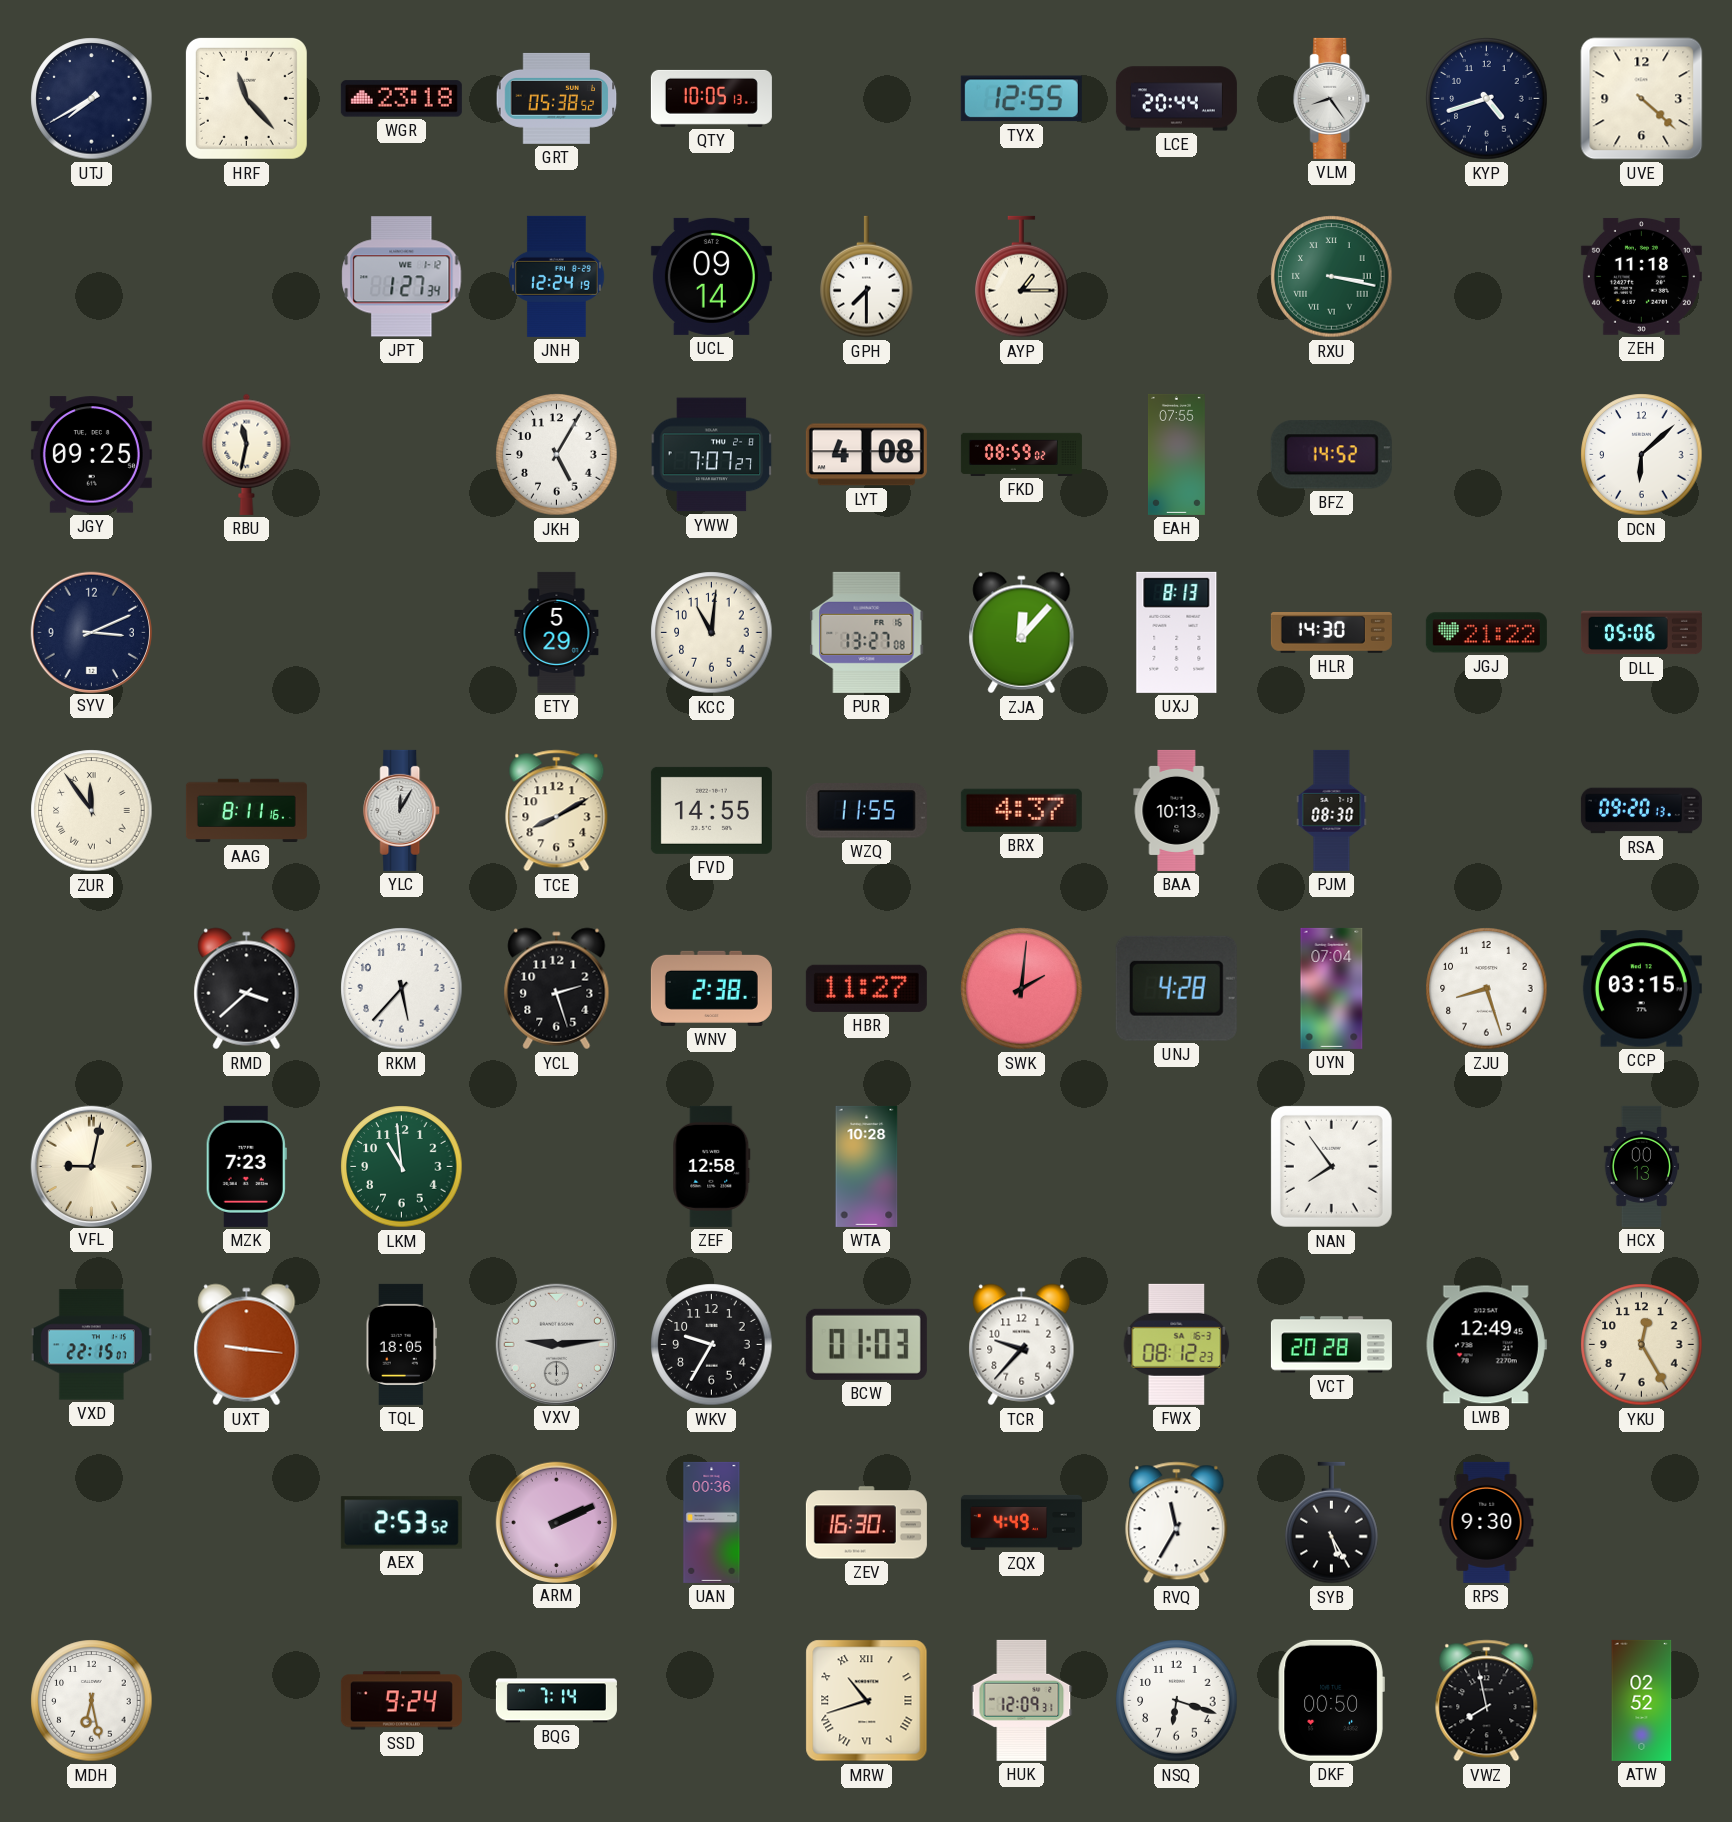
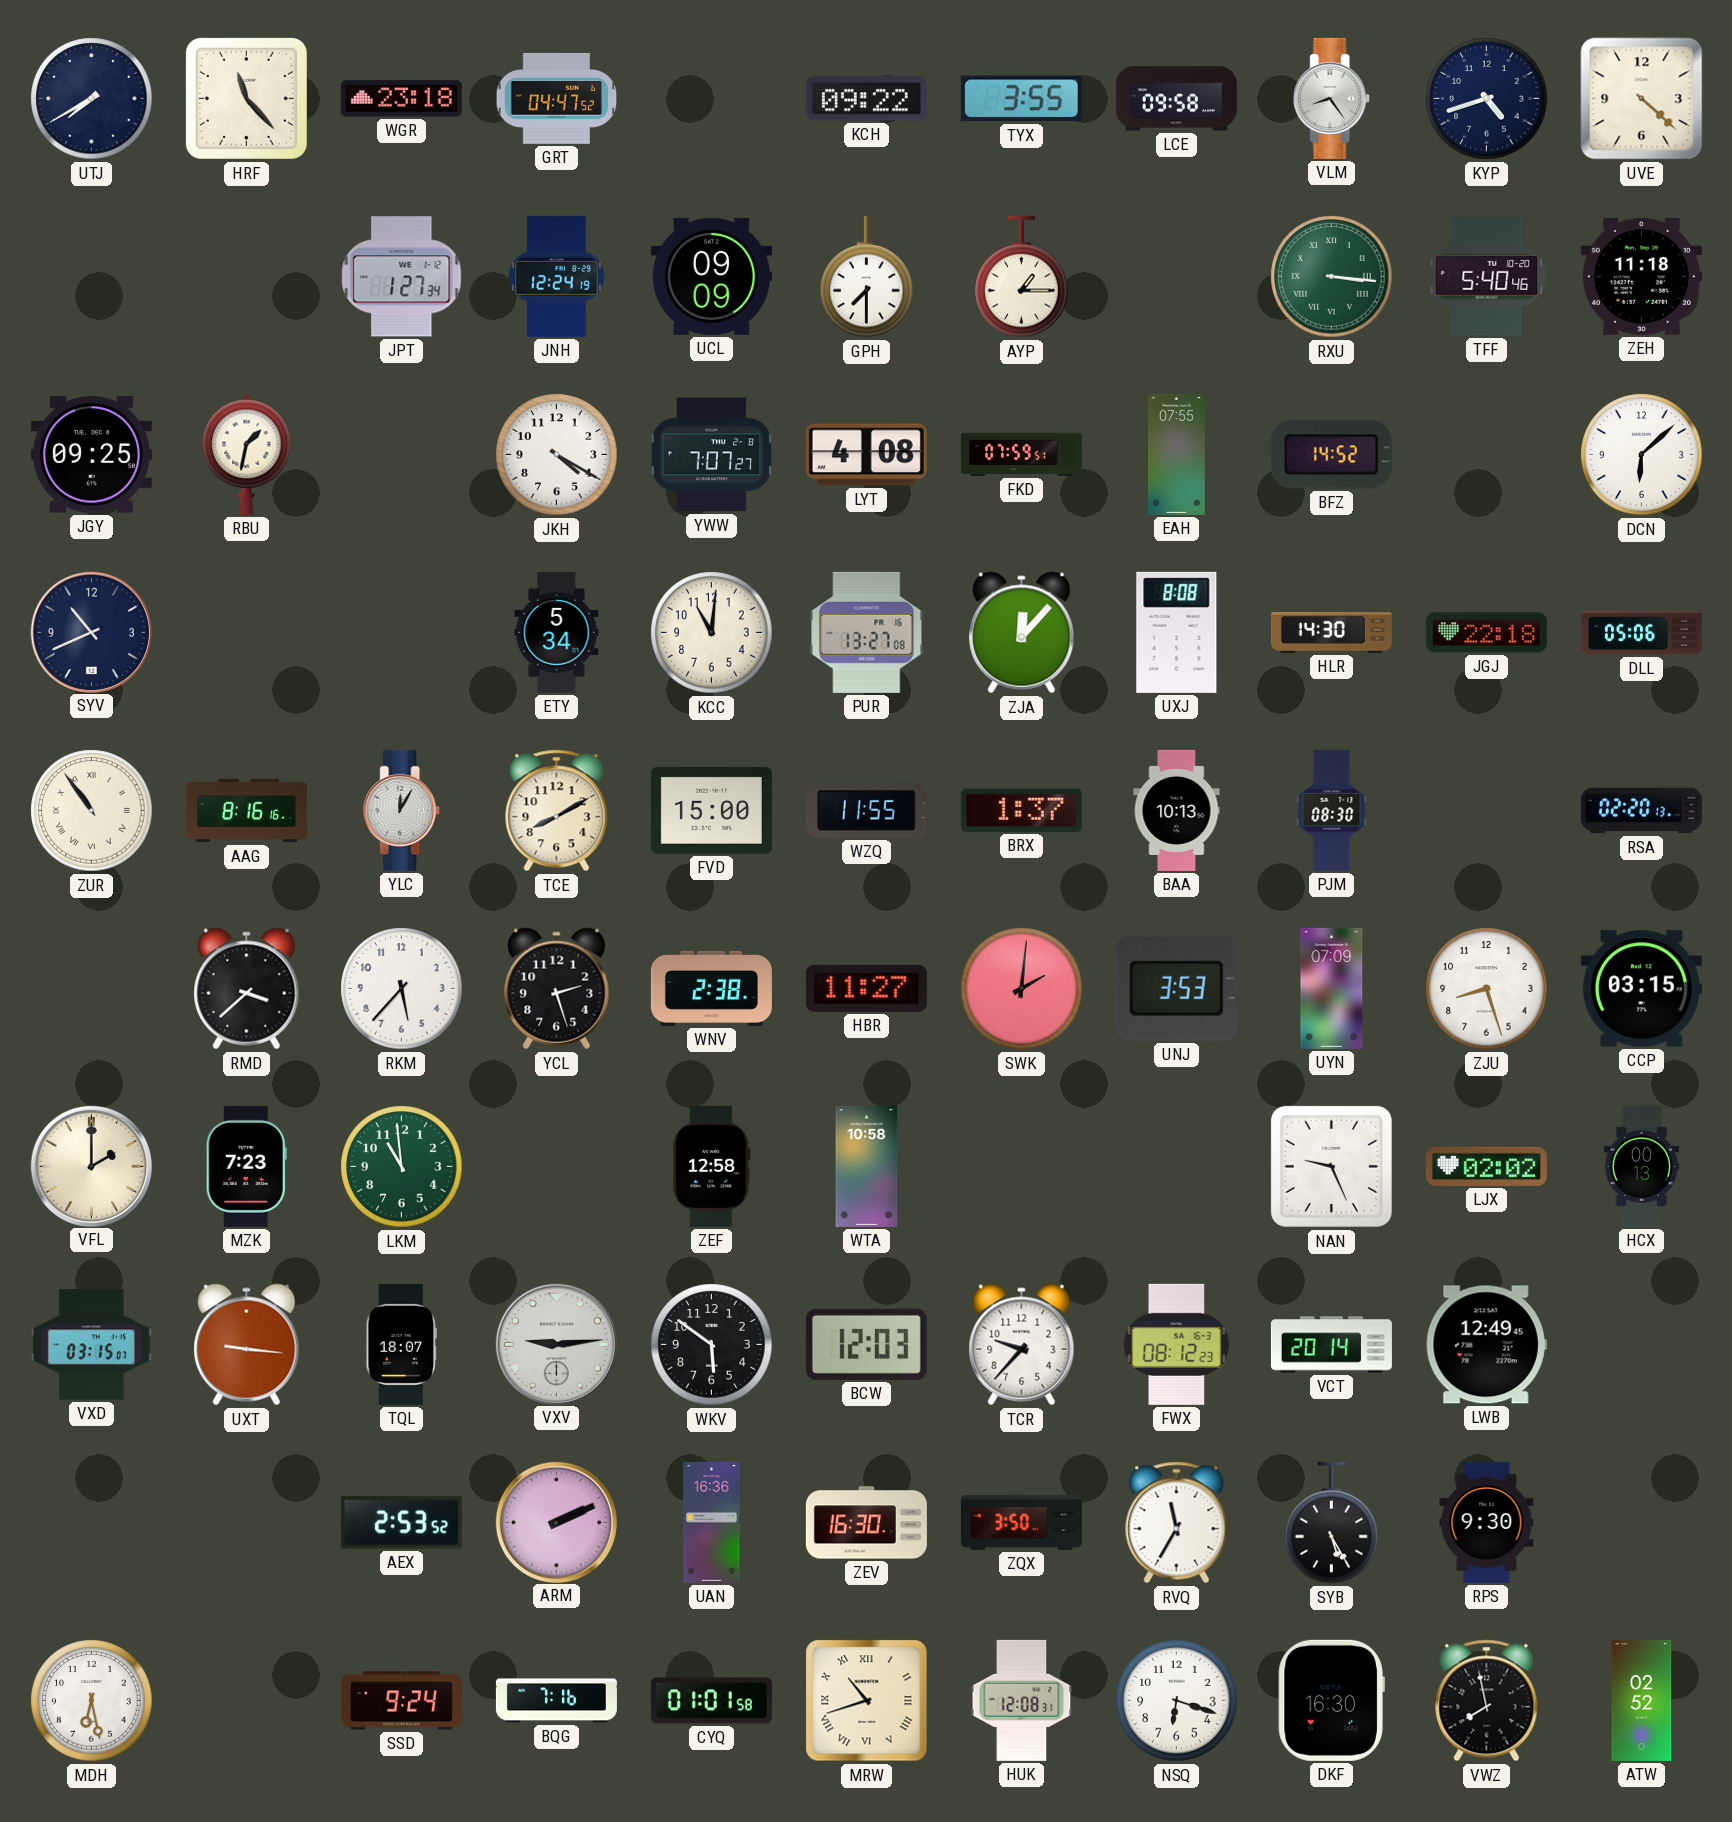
GRT: 05:38 -> 04:47
QTY: 10:05 -> none
KCH: none -> 09:22
TYX: 12:55 -> 3:55
LCE: 20:44 -> 09:58
UCL: 09:14 -> 09:09
RXU: 3:17 -> 3:16
TFF: none -> 5:40
RBU: 11:32 -> 1:32
JKH: 5:05 -> 4:20
FKD: 08:59 -> 07:59
SYV: 3:11 -> 10:41
ETY: 5:29 -> 5:34
UXJ: 8:13 -> 8:08
JGJ: 21:22 -> 22:18
ZUR: 11:54 -> 10:54
AAG: 8:11 -> 8:16
FVD: 14:55 -> 15:00
BRX: 4:37 -> 1:37
RSA: 09:20 -> 02:20
UNJ: 4:28 -> 3:53
UYN: 07:04 -> 07:09
VFL: 9:02 -> 2:00
WTA: 10:28 -> 10:58
NAN: 7:54 -> 9:26
LJX: none -> 02:02
VXD: 22:15 -> 03:15
TQL: 18:05 -> 18:07
WKV: 9:35 -> 5:51
BCW: 01:03 -> 12:03
VCT: 20:28 -> 20:14
YKU: 12:25 -> none
UAN: 00:36 -> 16:36
ZQX: 4:49 -> 3:50
BQG: 7:14 -> 7:16
CYQ: none -> 01:01
HUK: 12:09 -> 12:08
DKF: 00:50 -> 16:30
